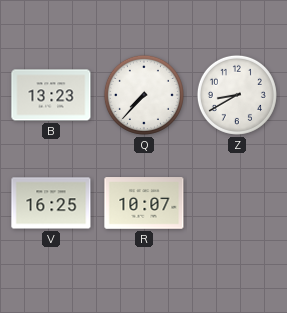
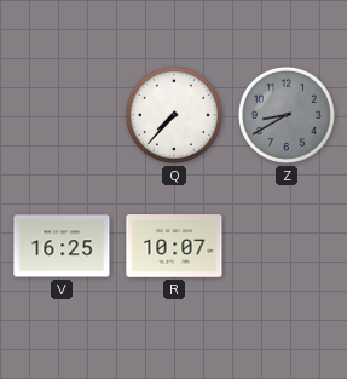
B: 13:23 -> none
Z dial: white -> grey
